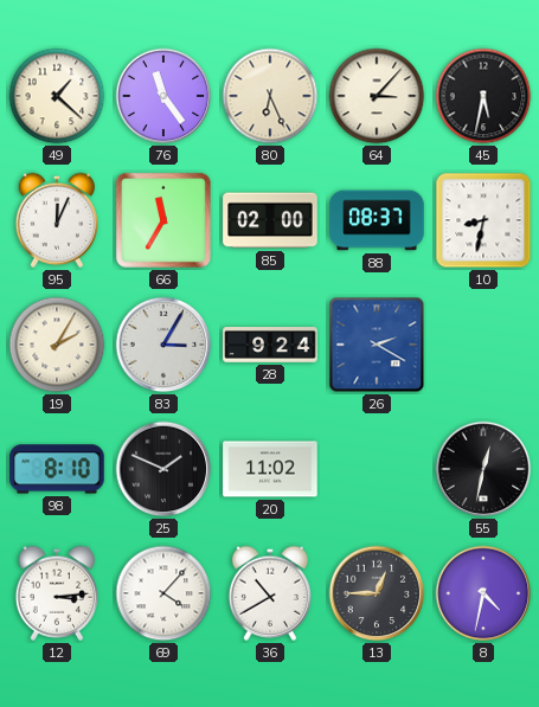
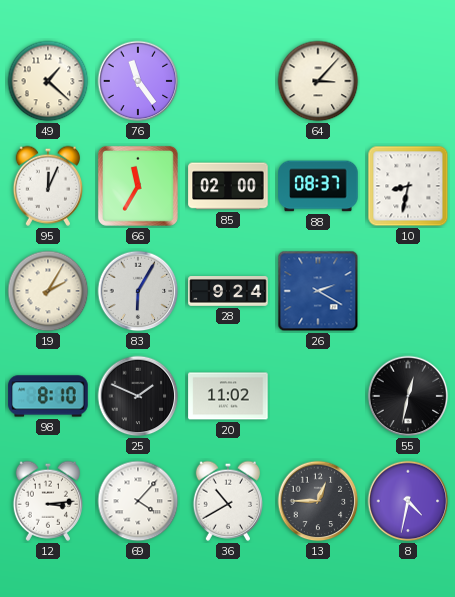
80: 6:26 -> none
45: 5:32 -> none
83: 3:05 -> 6:05
